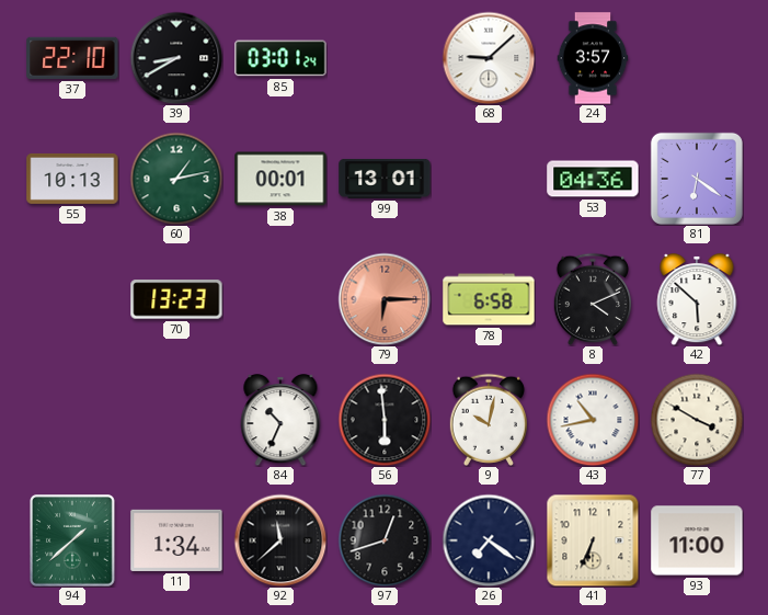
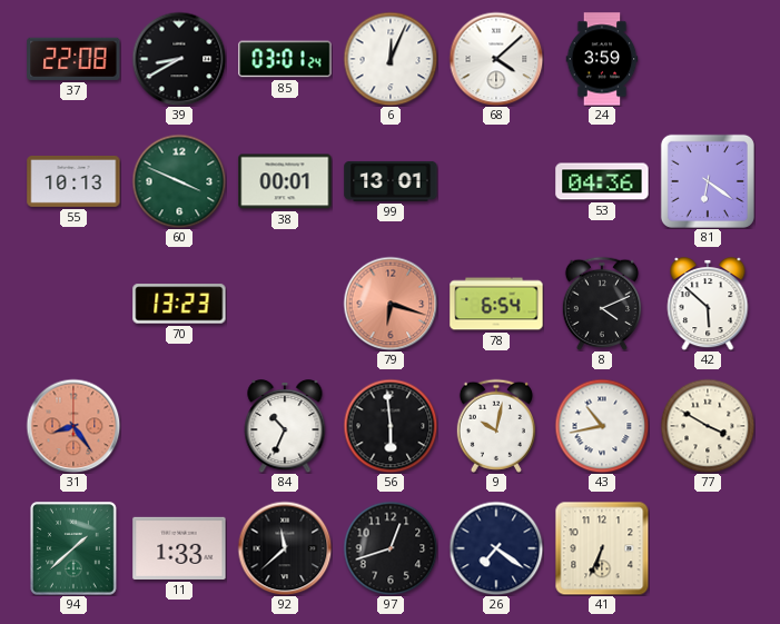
37: 22:10 -> 22:08
6: none -> 12:04
68: 9:08 -> 4:08
24: 3:57 -> 3:59
60: 1:13 -> 3:49
79: 6:15 -> 6:18
78: 6:58 -> 6:54
31: none -> 8:24
11: 1:34 -> 1:33
93: 11:00 -> none
